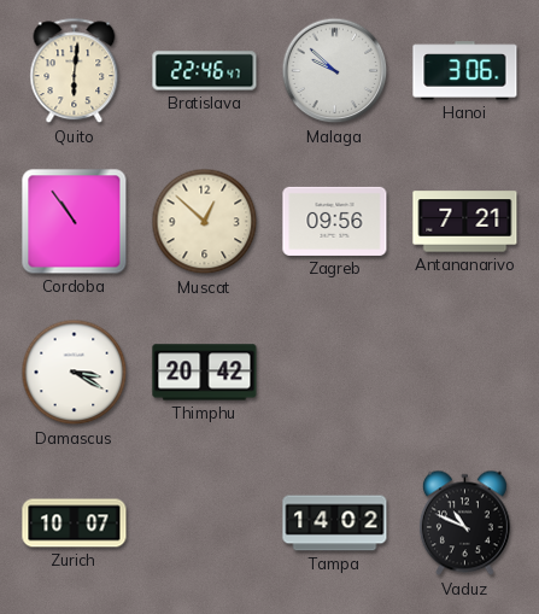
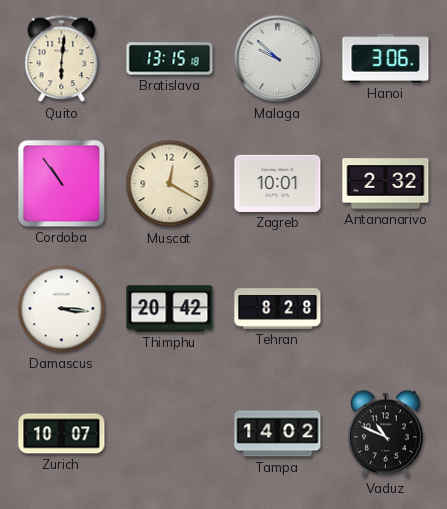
Bratislava: 22:46 -> 13:15
Muscat: 12:52 -> 12:20
Zagreb: 09:56 -> 10:01
Antananarivo: 7:21 -> 2:32
Damascus: 3:20 -> 3:16
Tehran: none -> 8:28
